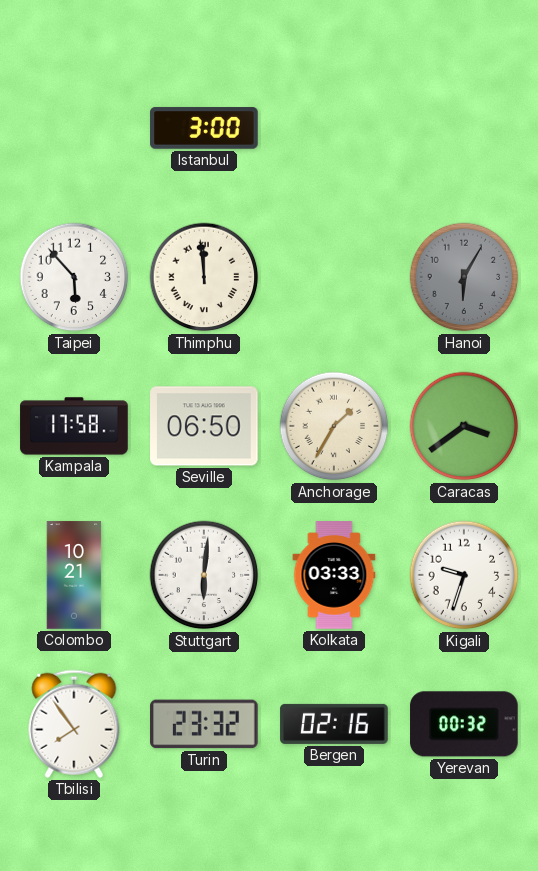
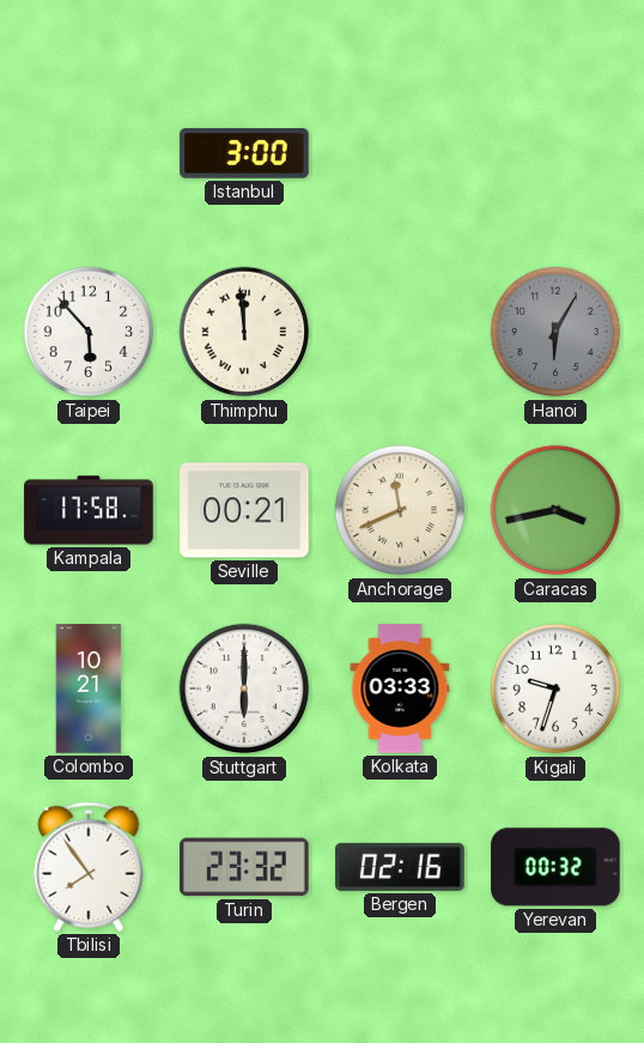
Seville: 06:50 -> 00:21
Anchorage: 1:35 -> 11:41
Caracas: 3:39 -> 3:43
Stuttgart: 6:01 -> 6:00
